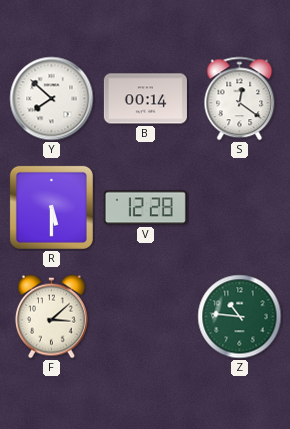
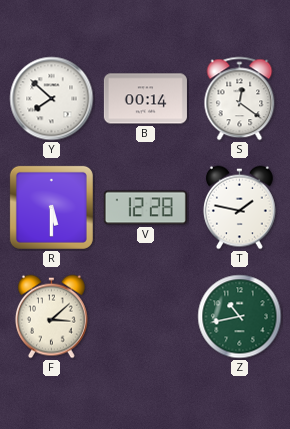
T: none -> 1:47
Z: 10:46 -> 10:43
